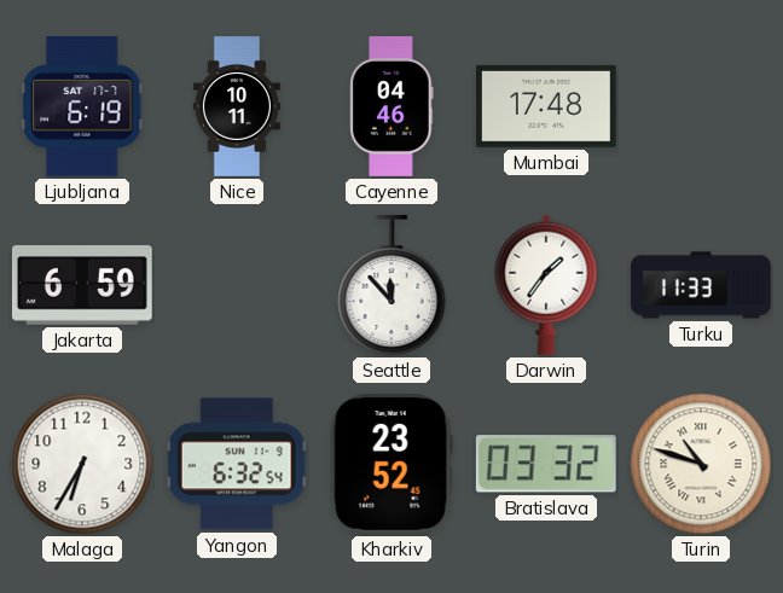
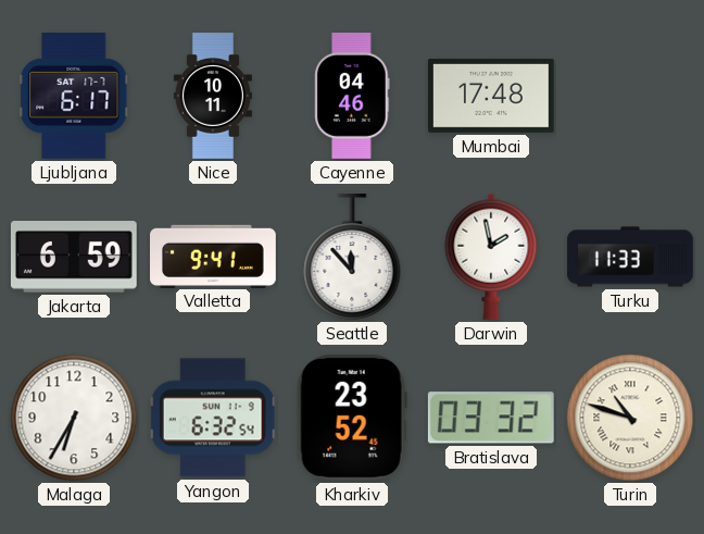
Ljubljana: 6:19 -> 6:17
Valletta: none -> 9:41
Darwin: 1:36 -> 1:58
